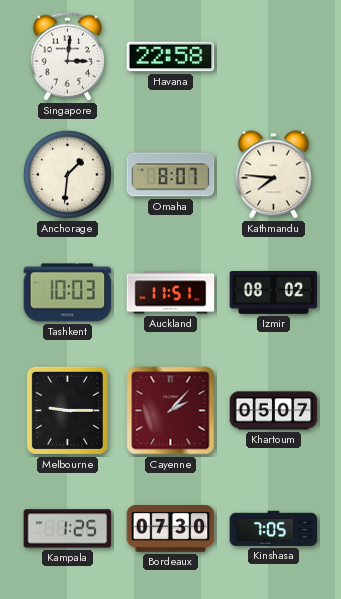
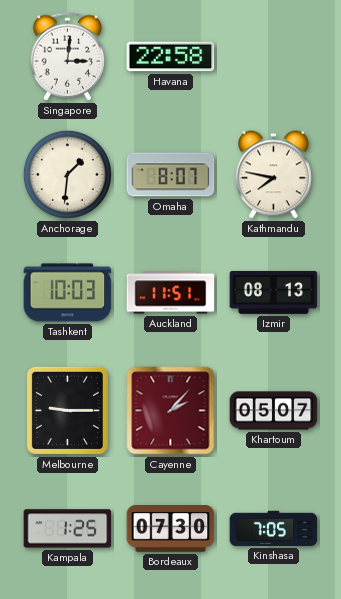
Kathmandu: 7:46 -> 7:47
Izmir: 08:02 -> 08:13
